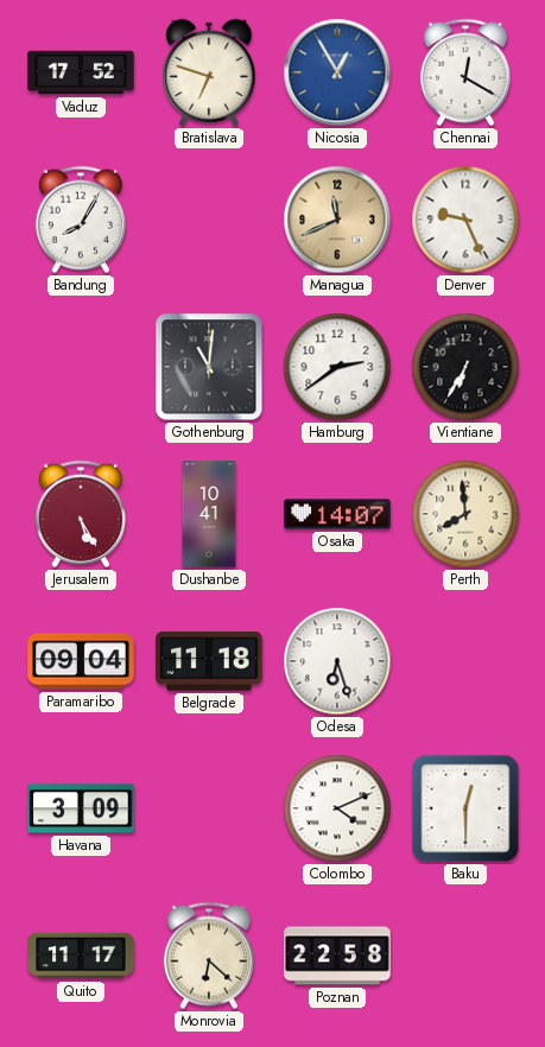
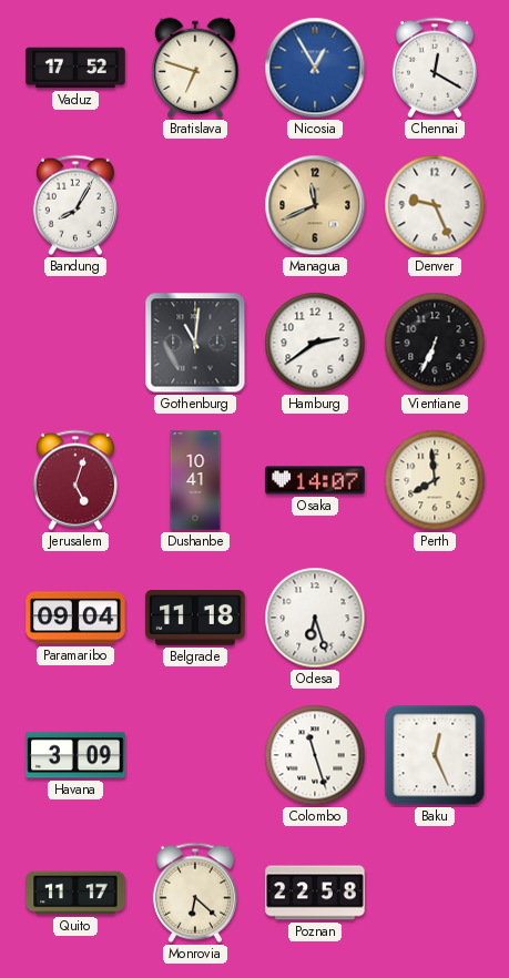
Vientiane: 6:35 -> 6:34
Jerusalem: 5:25 -> 5:03
Colombo: 4:11 -> 11:27
Baku: 12:30 -> 12:26
